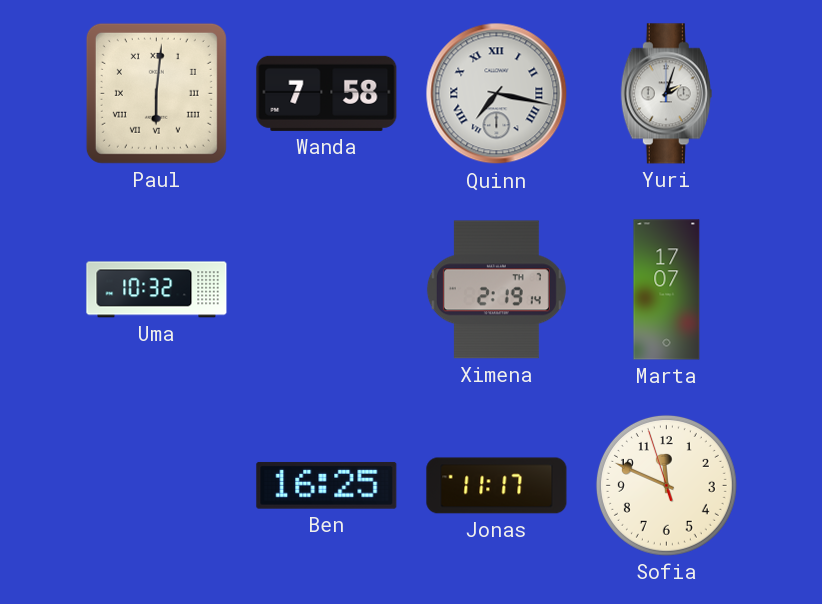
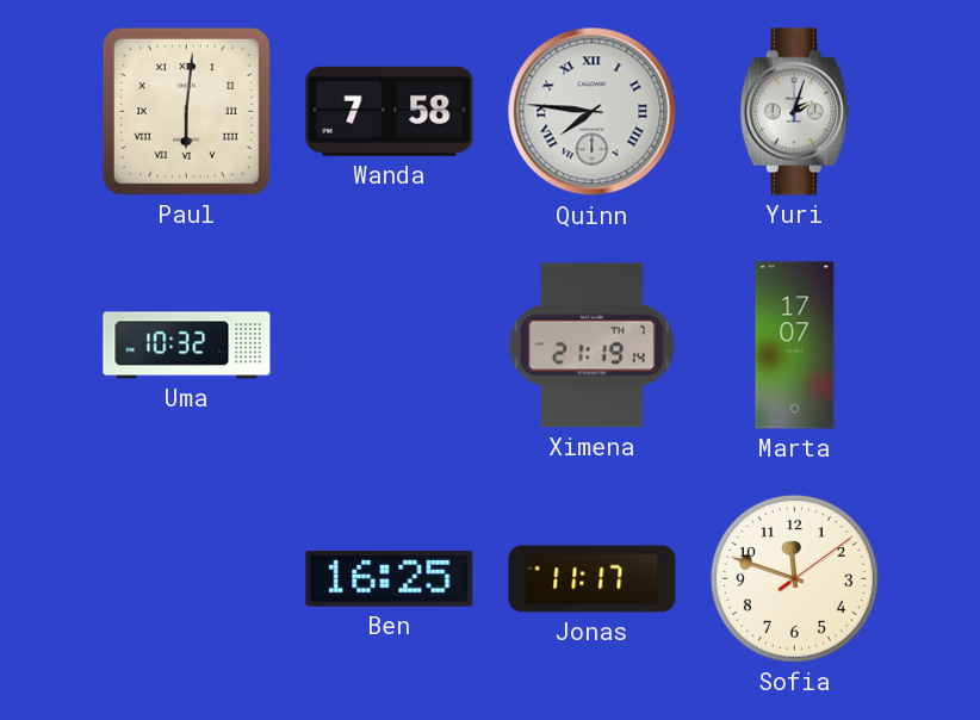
Quinn: 7:17 -> 7:46
Ximena: 2:19 -> 21:19
Sofia: 11:48:57 -> 11:48:09
